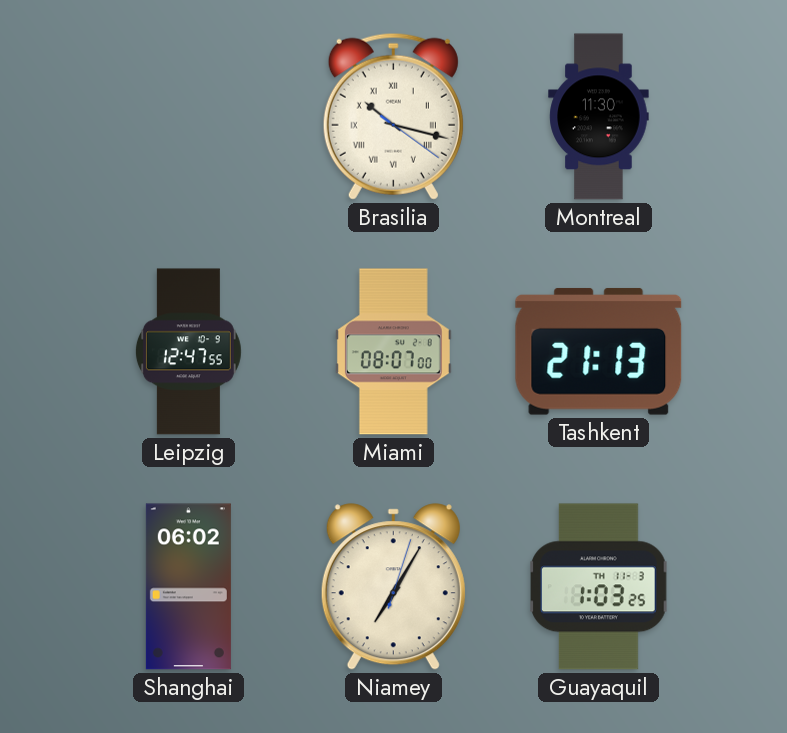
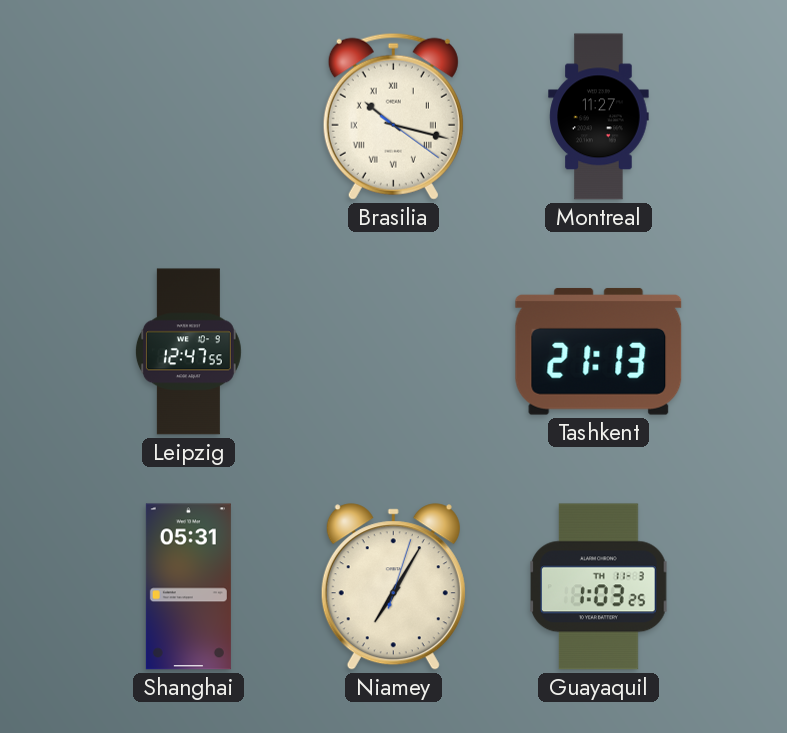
Montreal: 11:30 -> 11:27
Miami: 08:07 -> none
Shanghai: 06:02 -> 05:31
